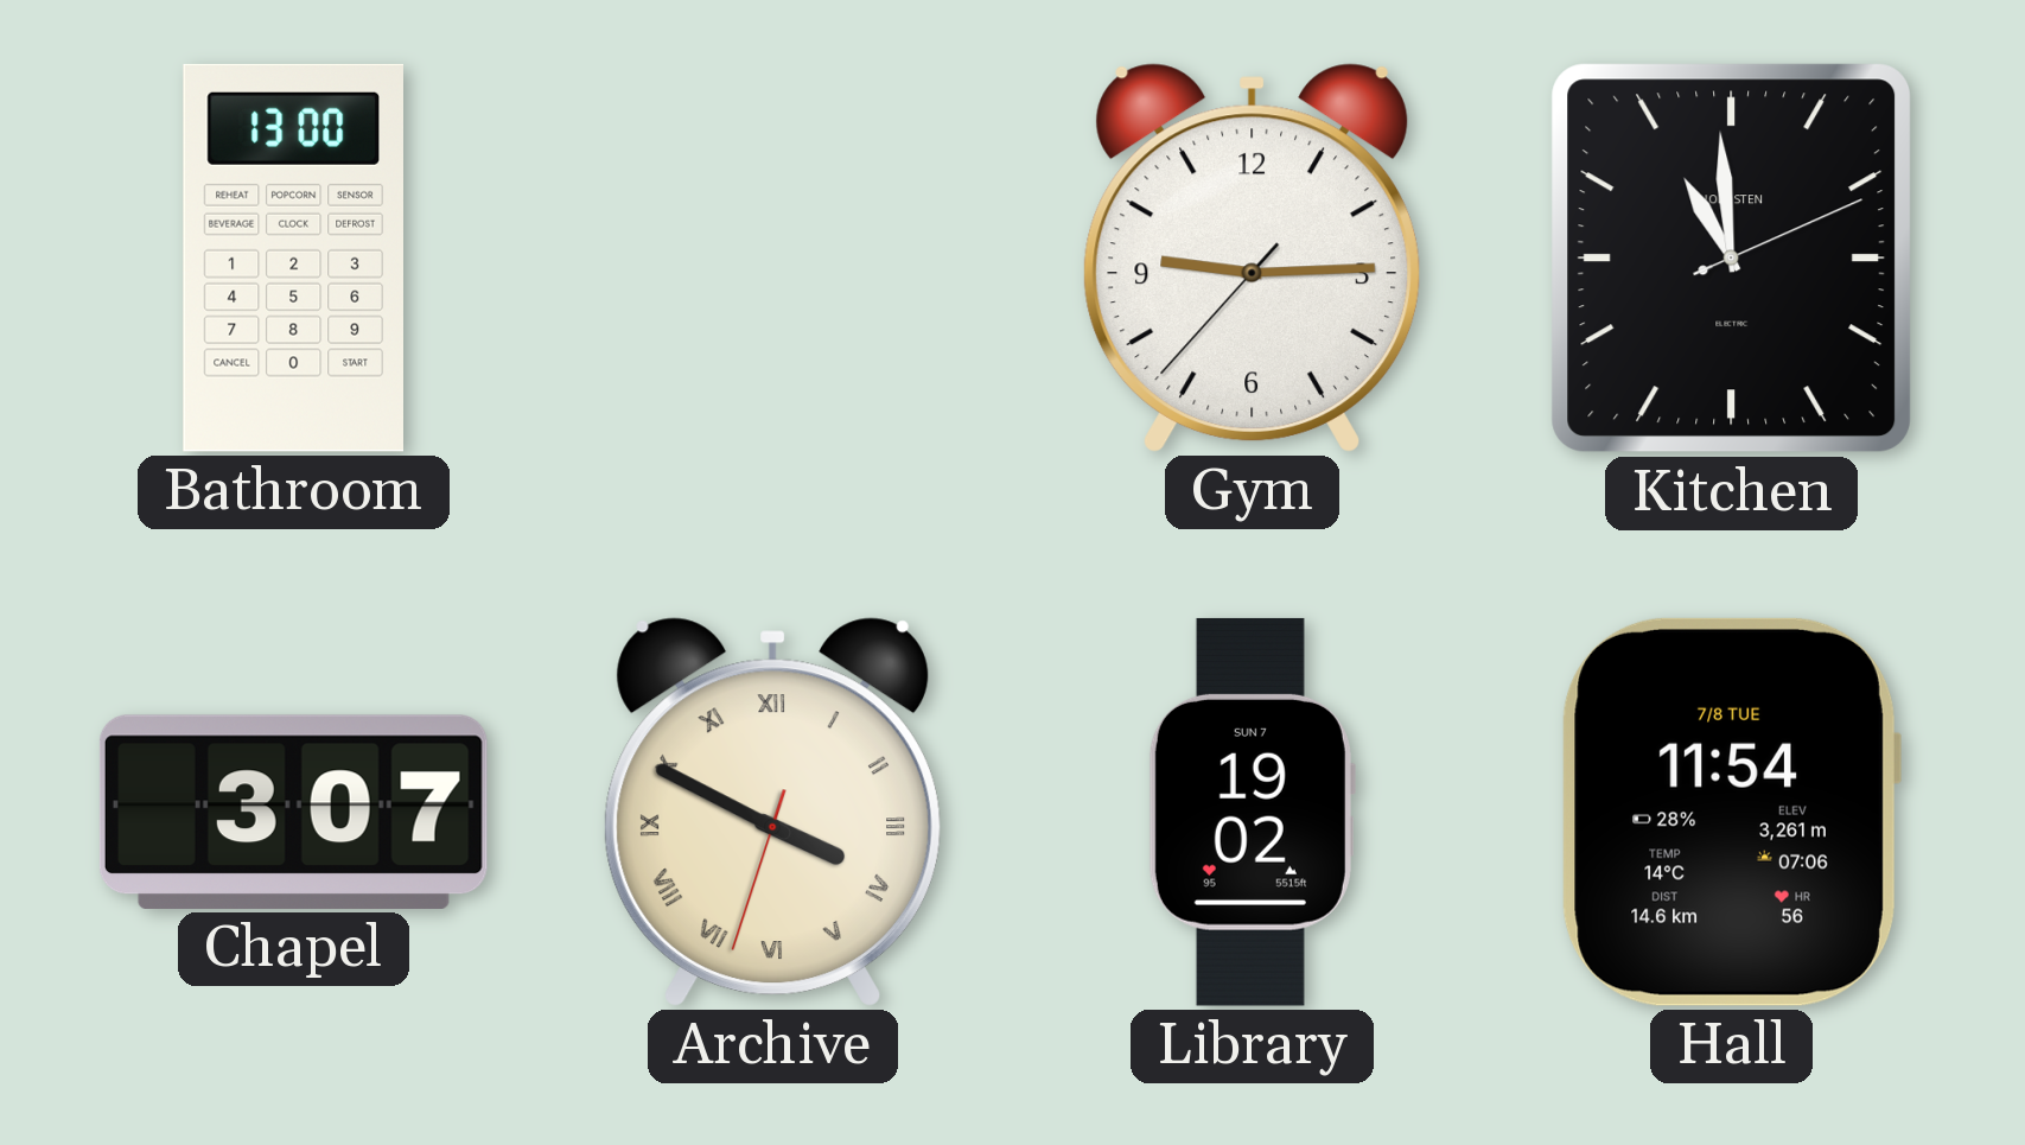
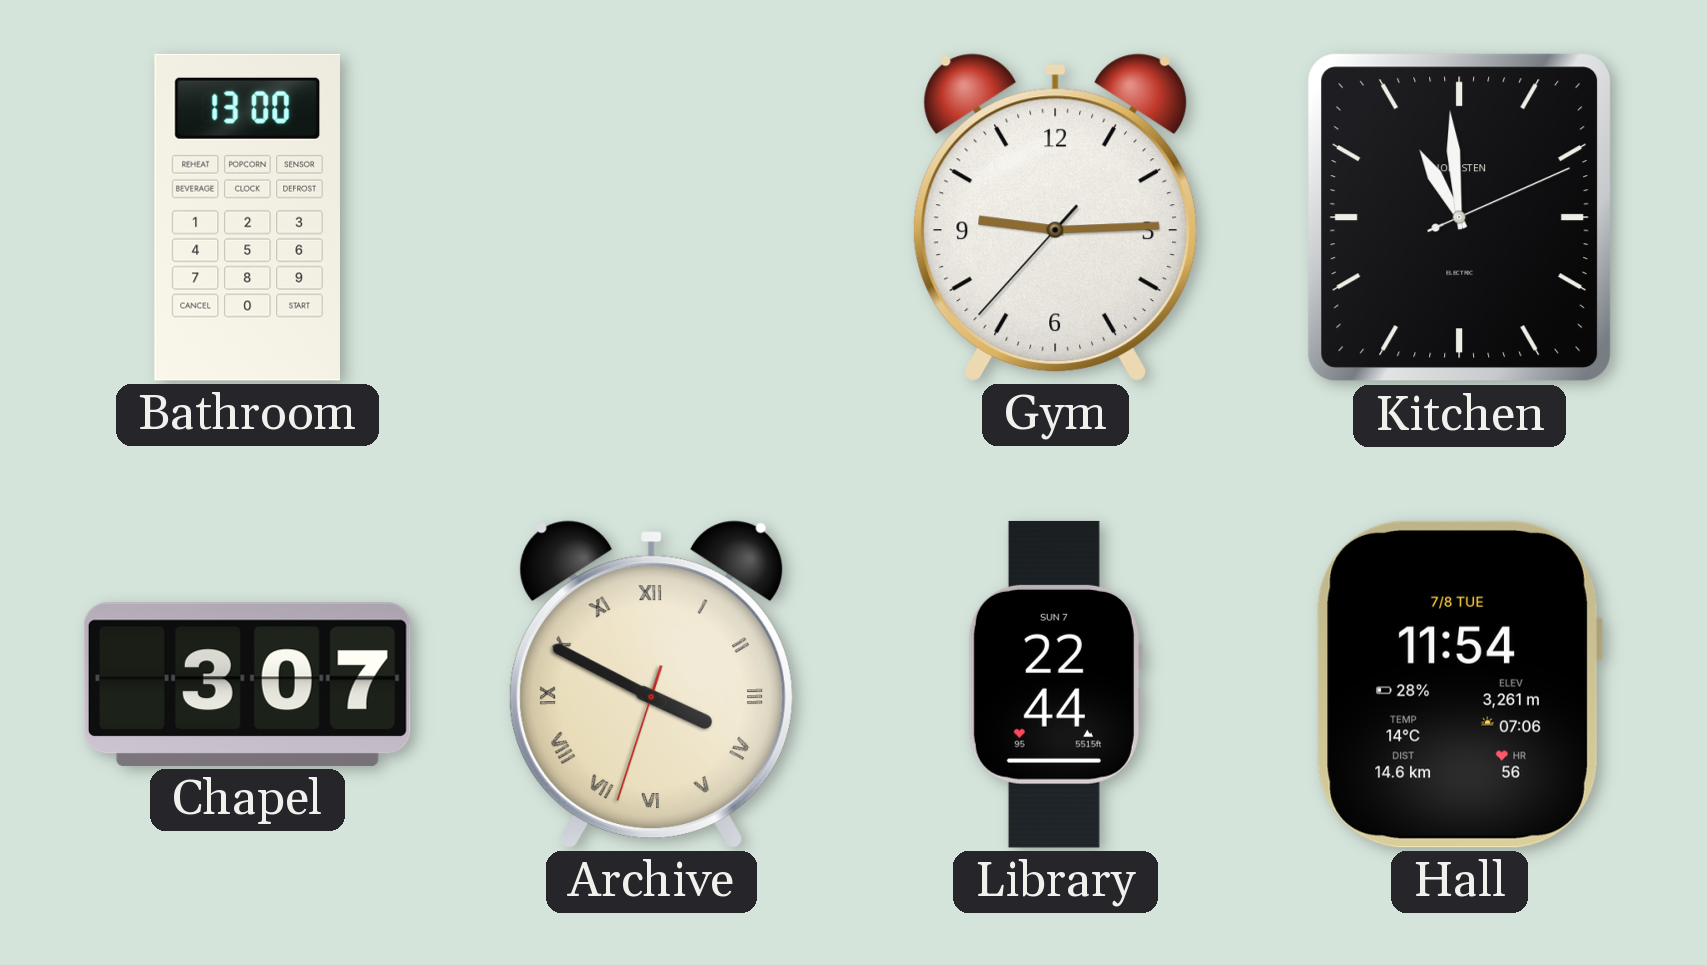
Library: 19:02 -> 22:44
